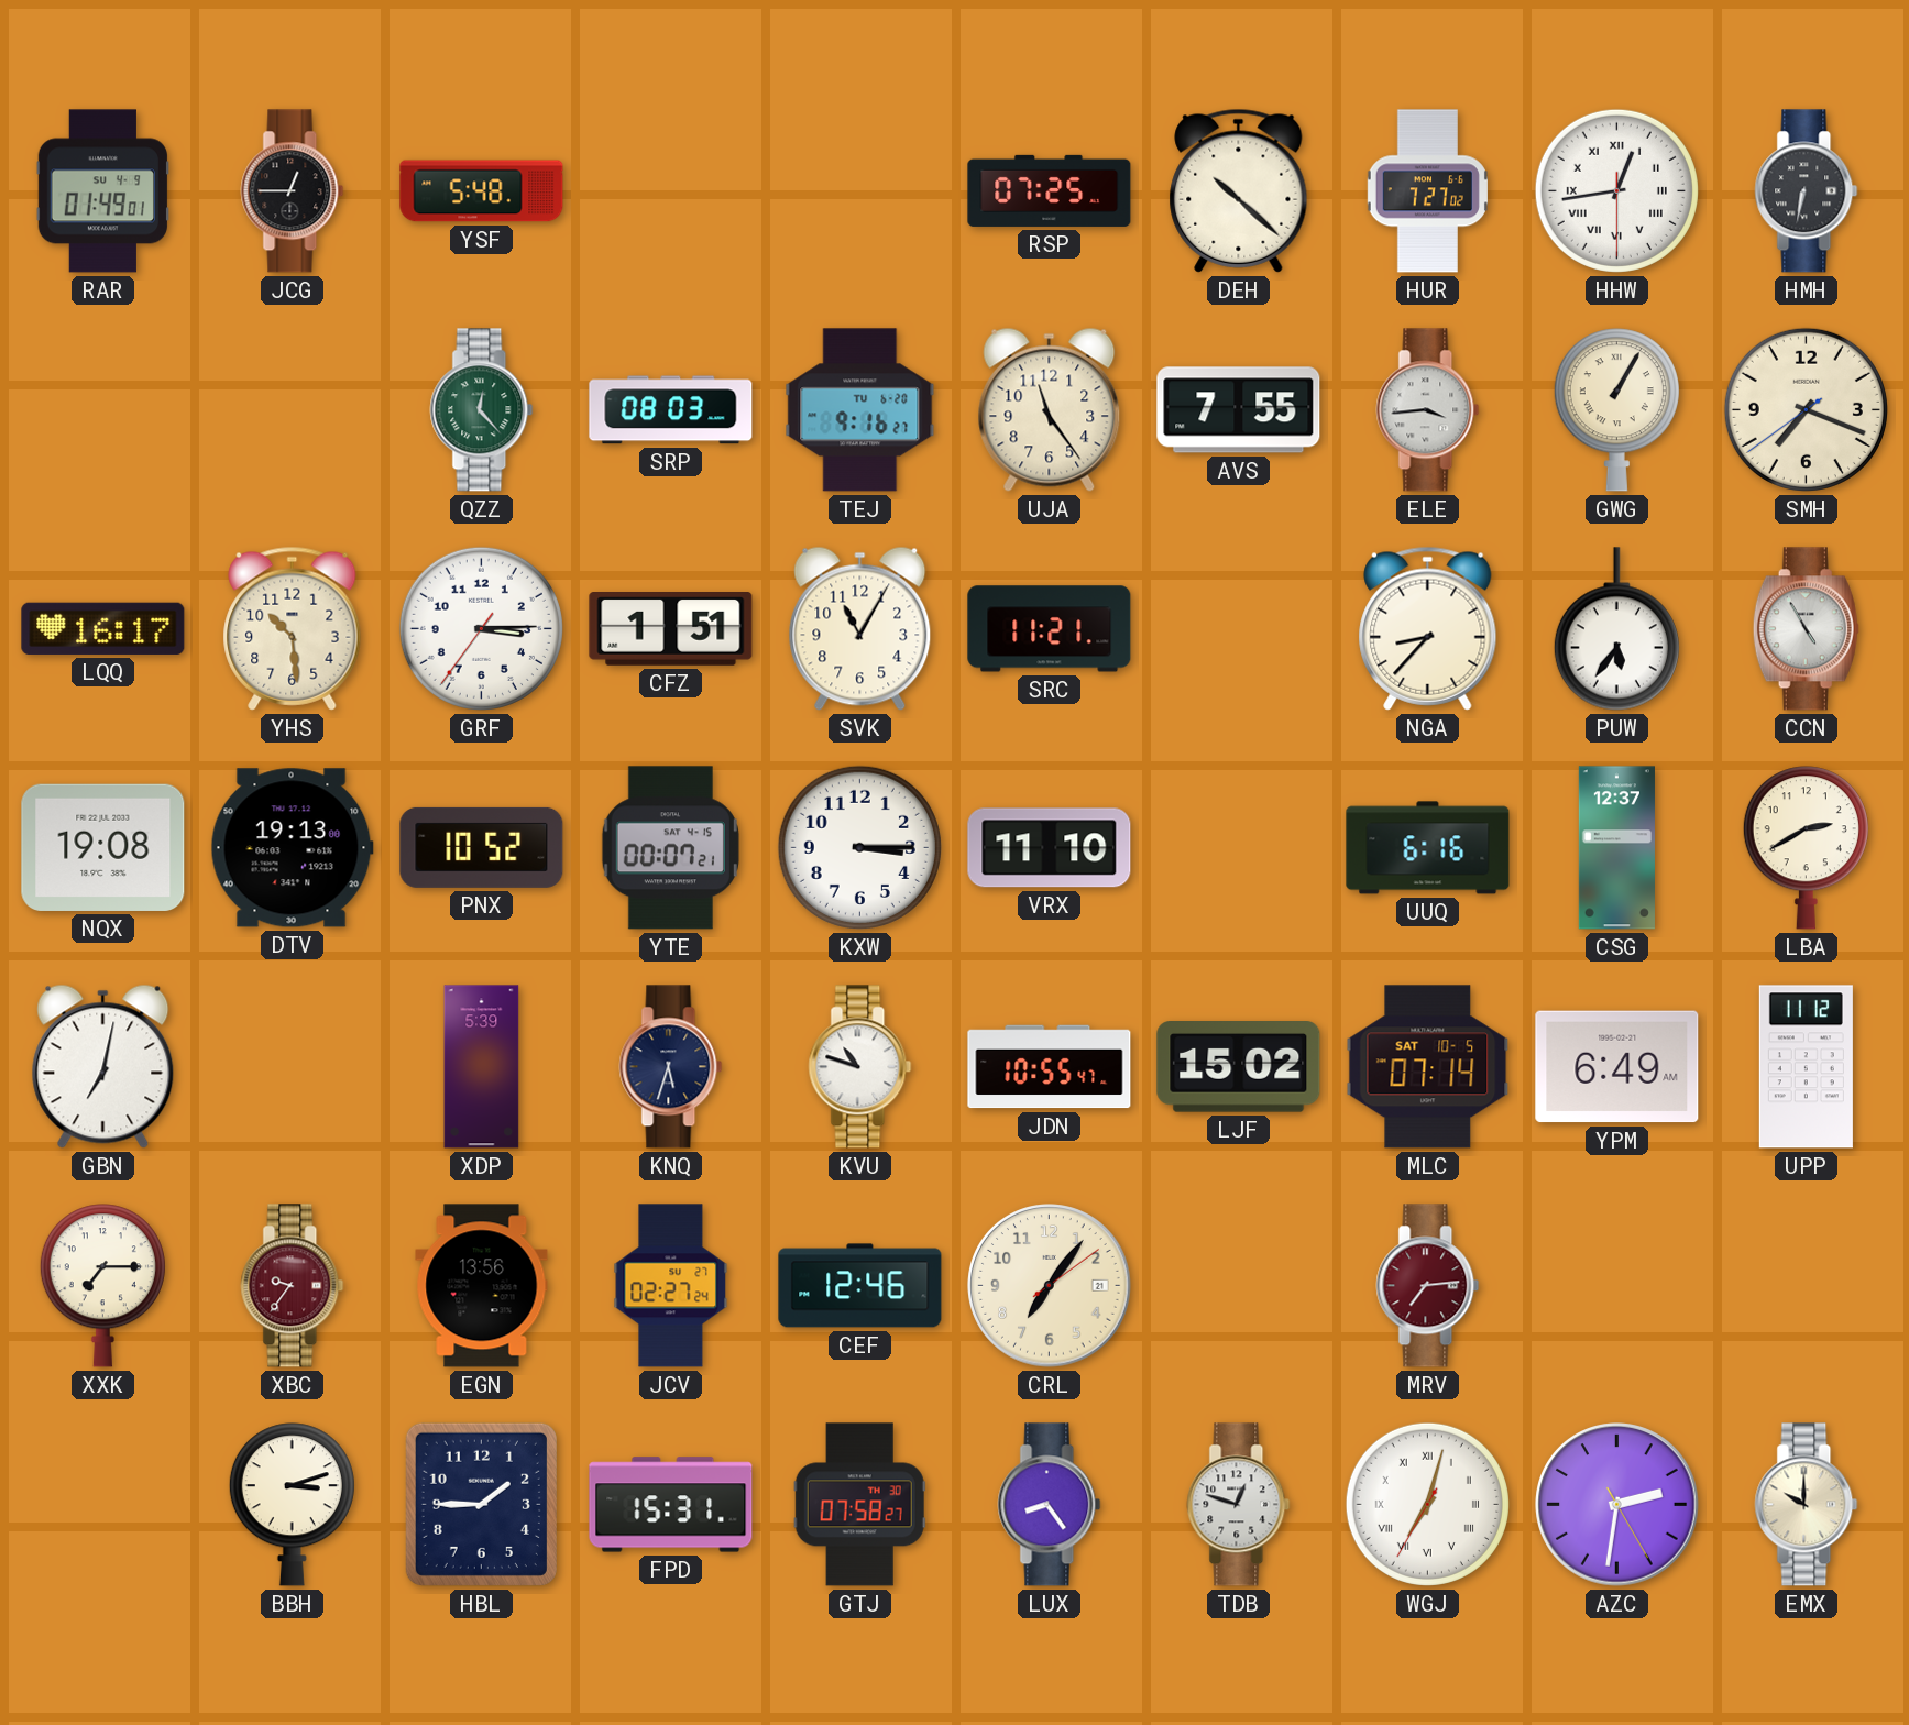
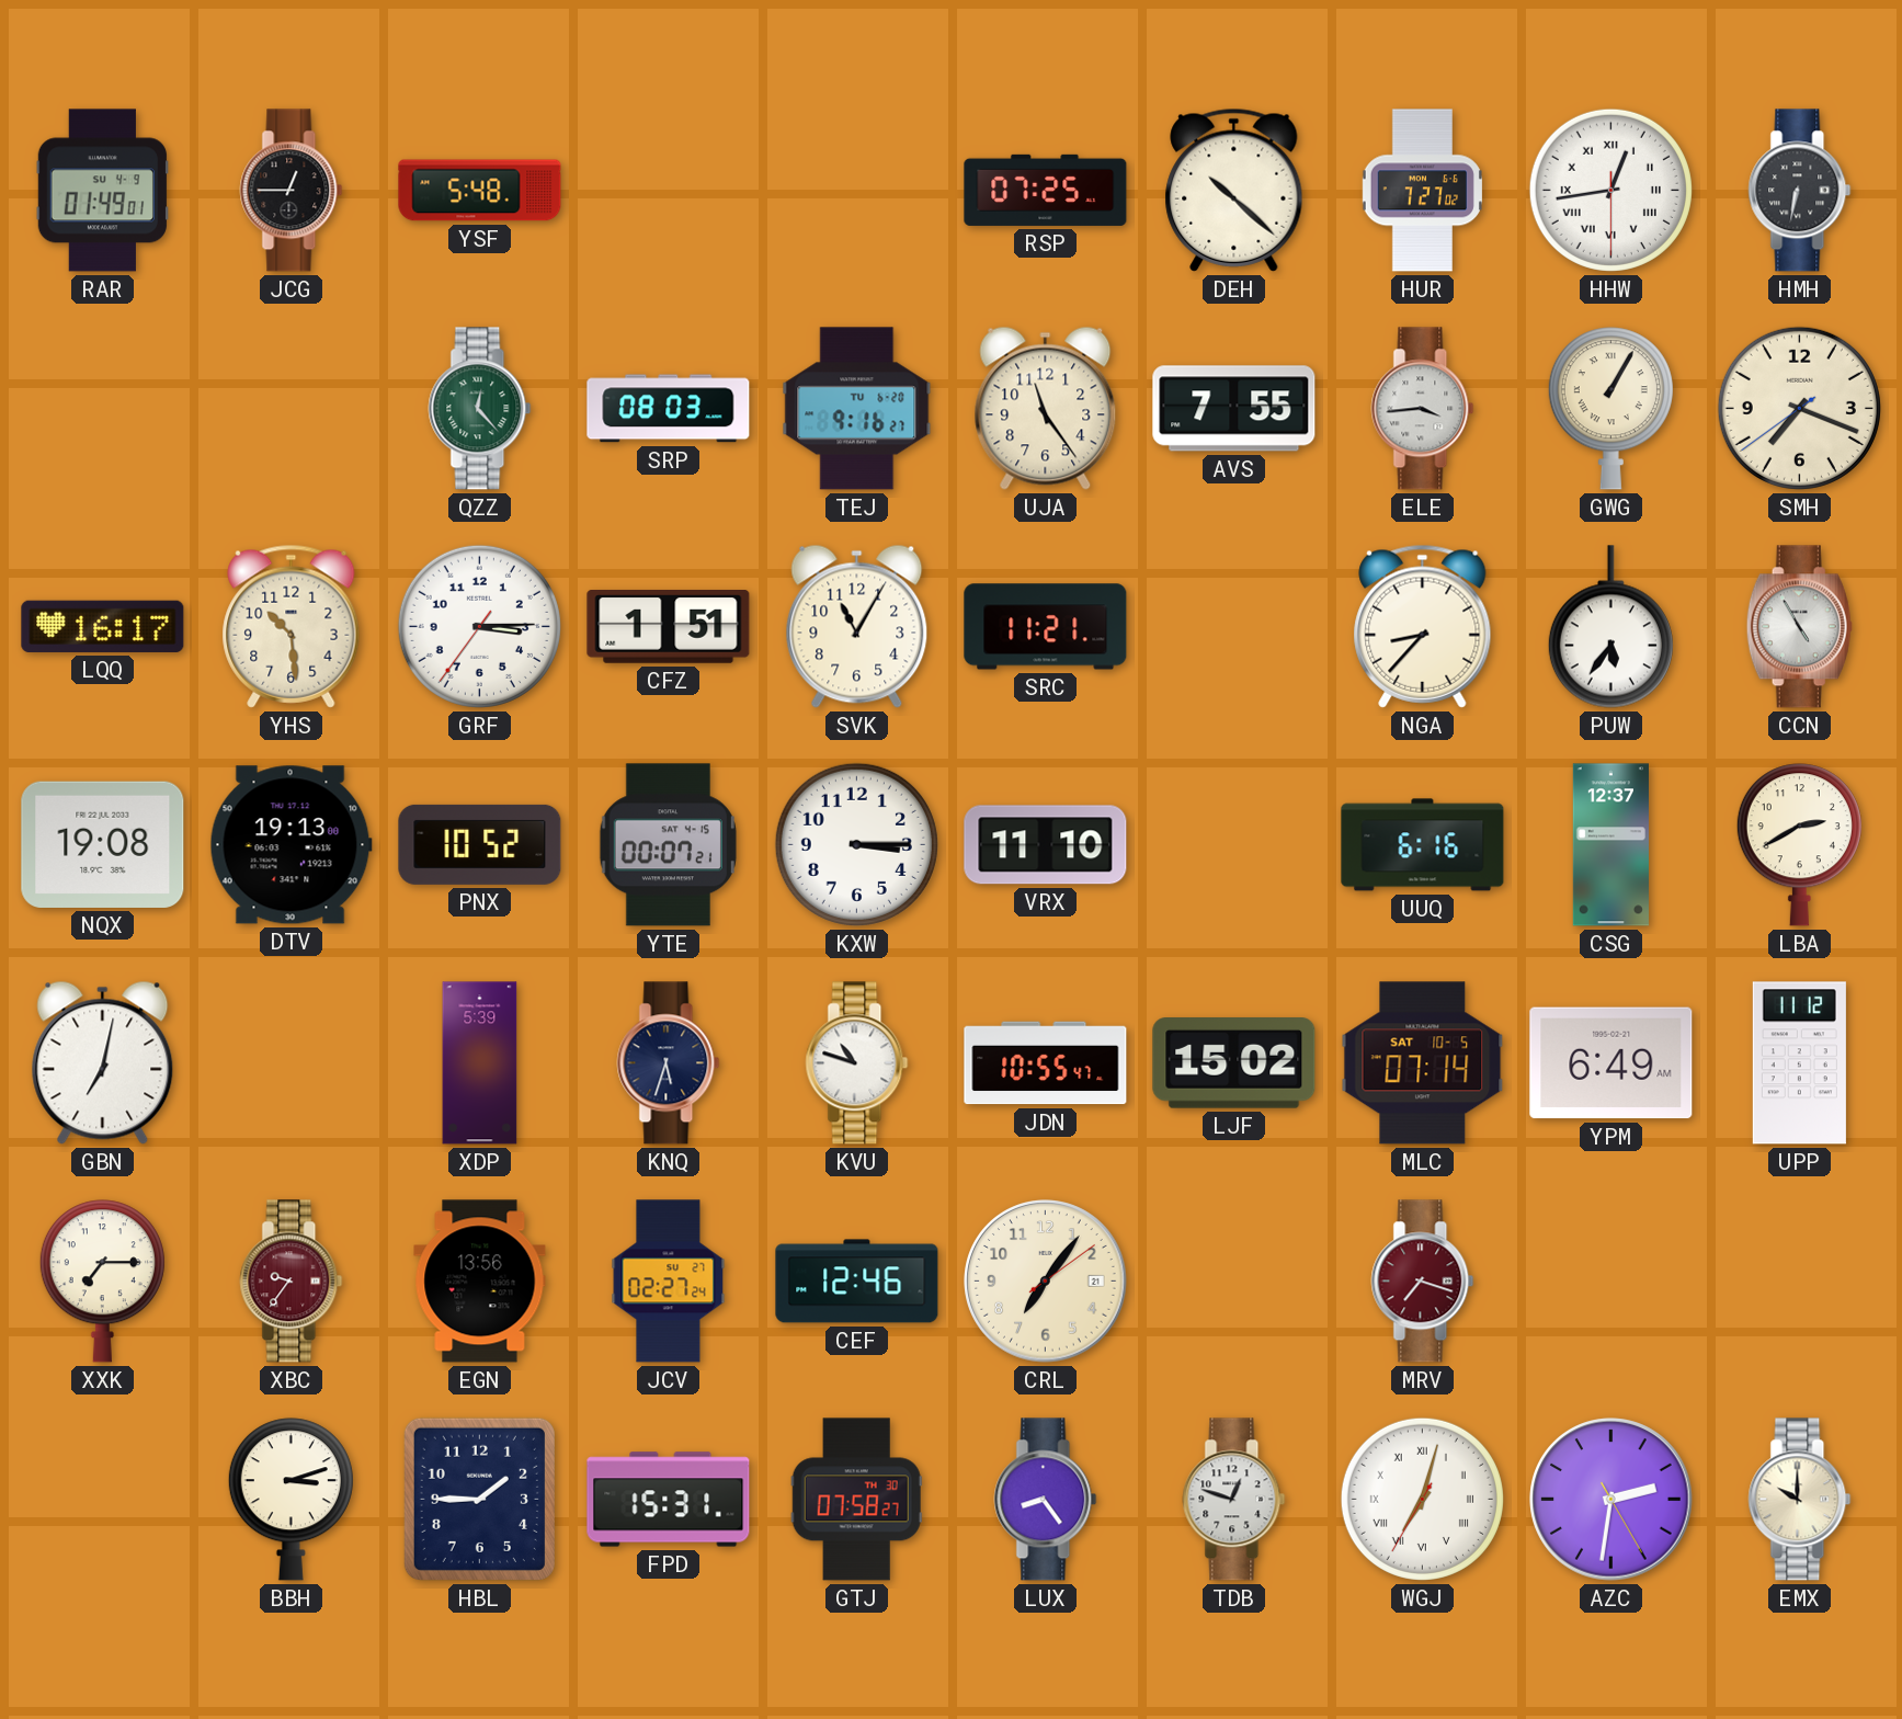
MRV: 7:14 -> 7:18
